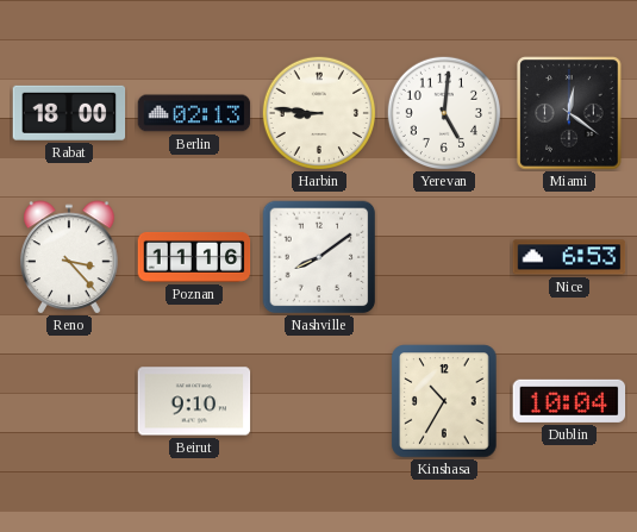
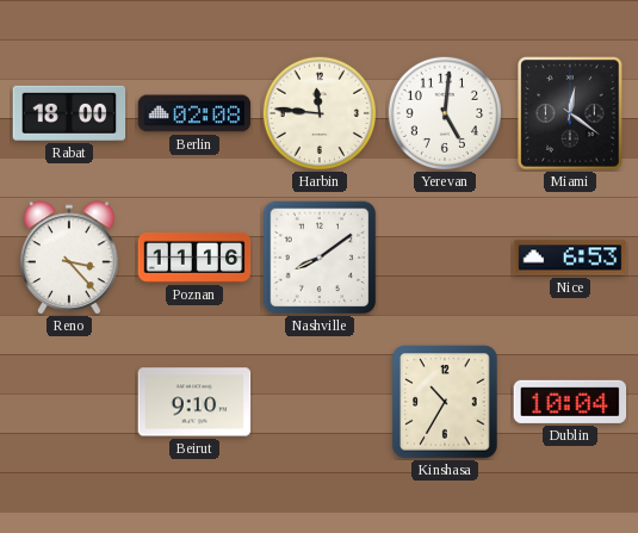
Berlin: 02:13 -> 02:08
Harbin: 8:46 -> 11:46
